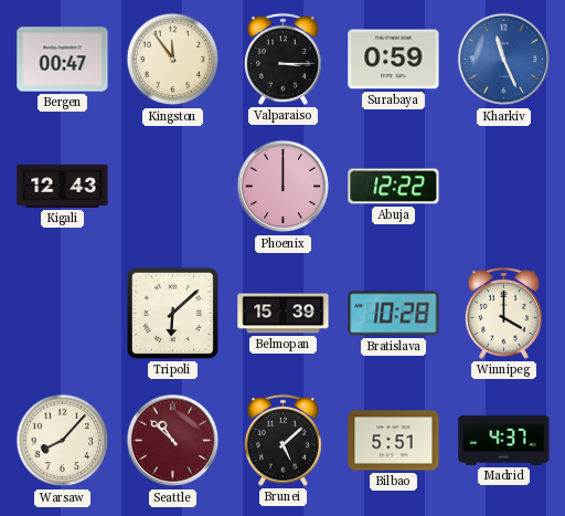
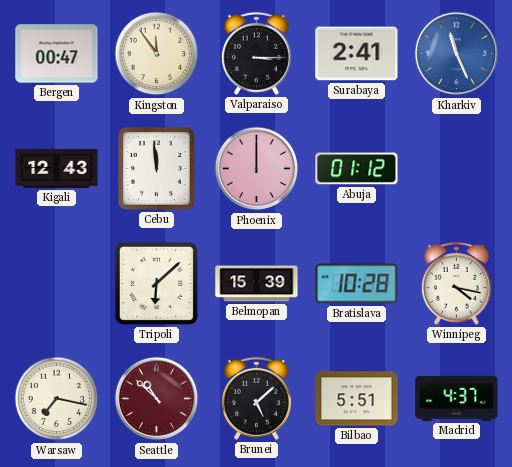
Surabaya: 0:59 -> 2:41
Cebu: none -> 11:59
Abuja: 12:22 -> 01:12
Winnipeg: 4:00 -> 4:17
Warsaw: 8:07 -> 7:17
